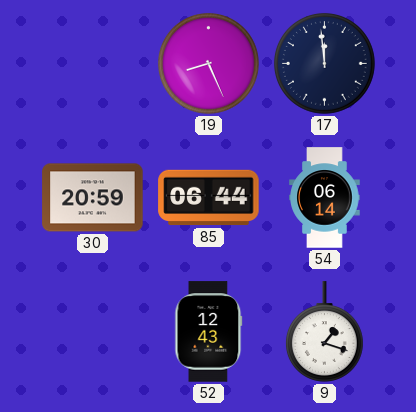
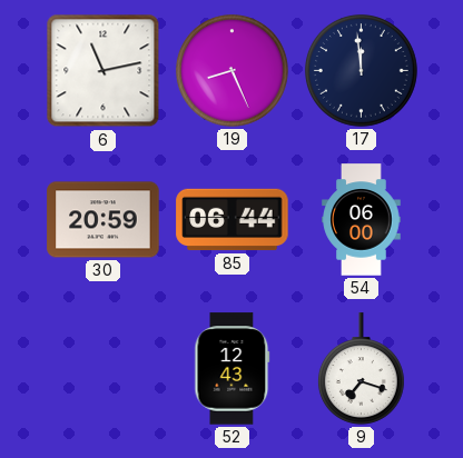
6: none -> 11:13
54: 06:14 -> 06:00
9: 1:18 -> 7:18
